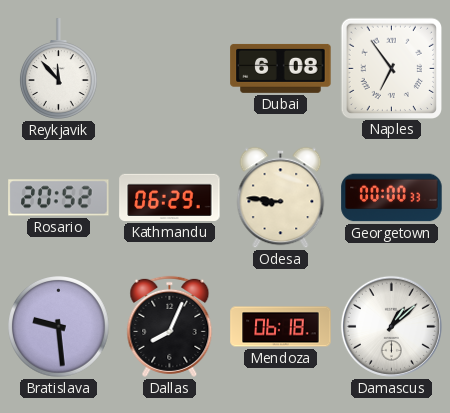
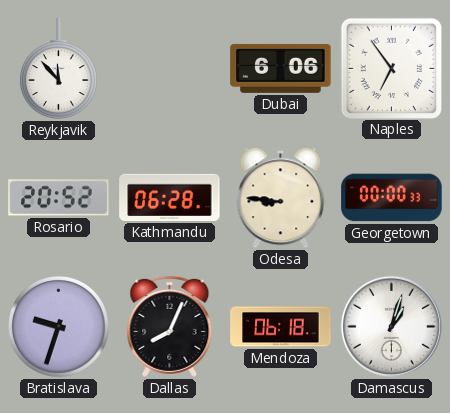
Dubai: 6:08 -> 6:06
Kathmandu: 06:29 -> 06:28
Bratislava: 9:29 -> 9:33
Damascus: 1:08 -> 1:03
